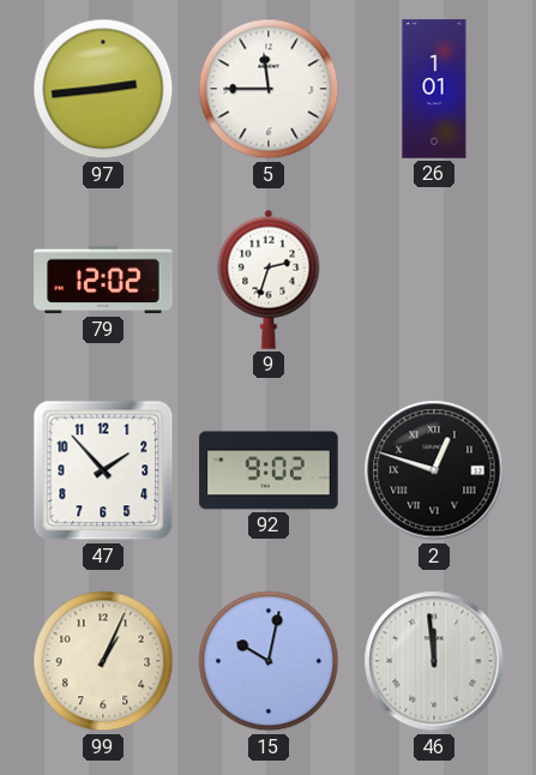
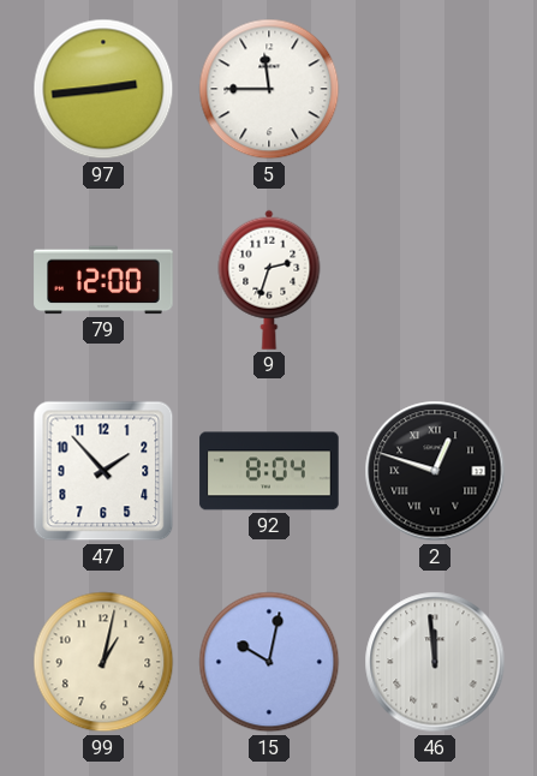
26: 1:01 -> none
79: 12:02 -> 12:00
92: 9:02 -> 8:04
99: 1:04 -> 1:02
